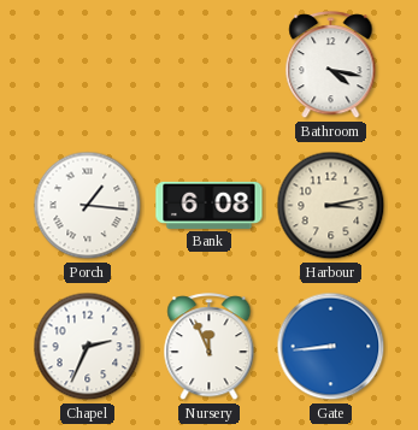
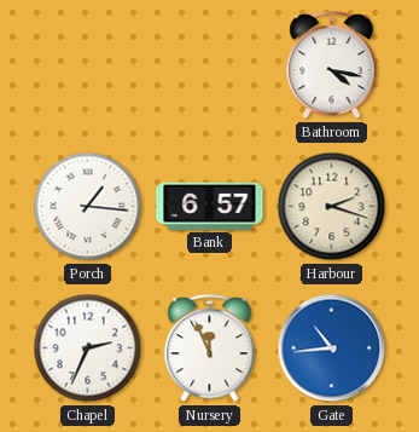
Bank: 6:08 -> 6:57
Harbour: 3:13 -> 2:18
Gate: 8:44 -> 10:44
